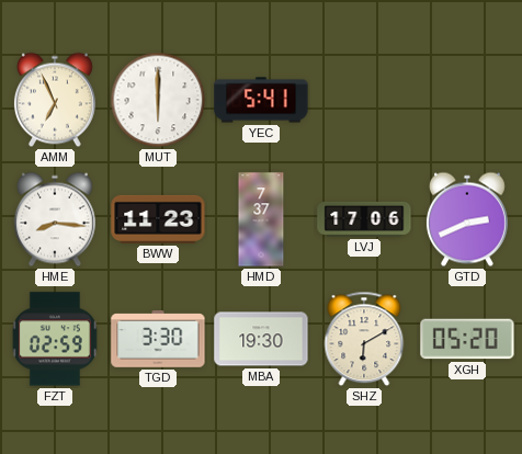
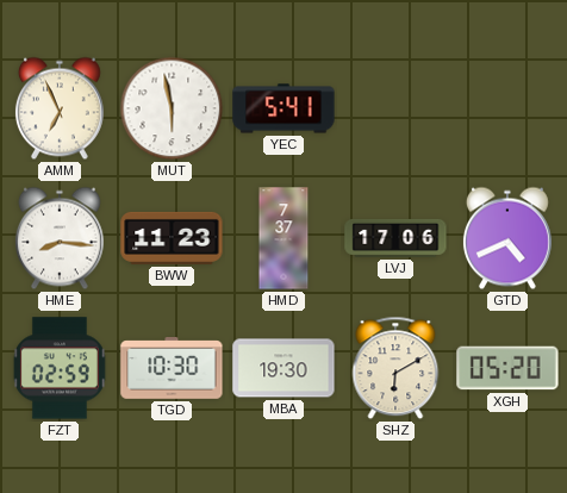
MUT: 6:00 -> 5:58
GTD: 2:41 -> 4:41
TGD: 3:30 -> 10:30
